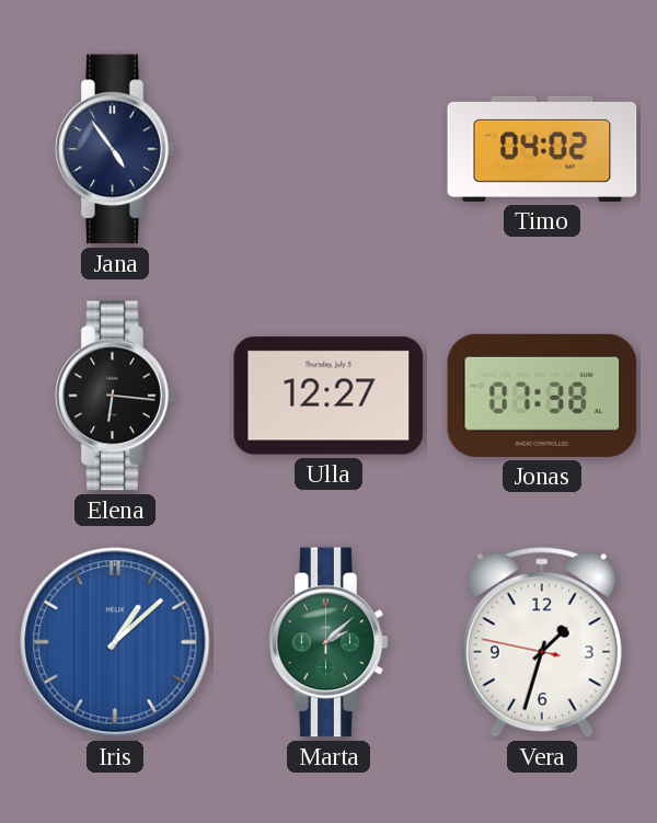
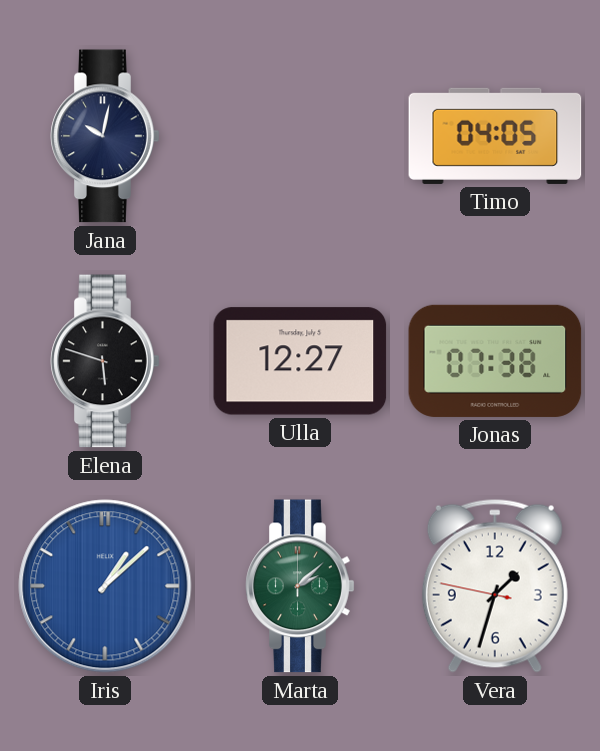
Jana: 4:54 -> 10:02
Timo: 04:02 -> 04:05
Elena: 6:16 -> 5:48
